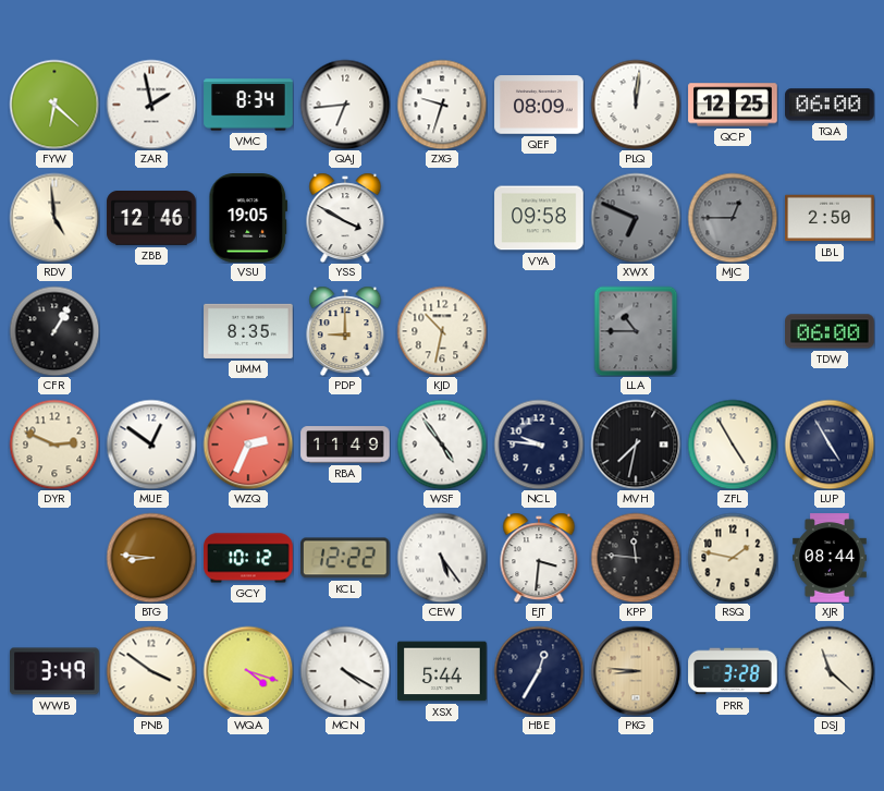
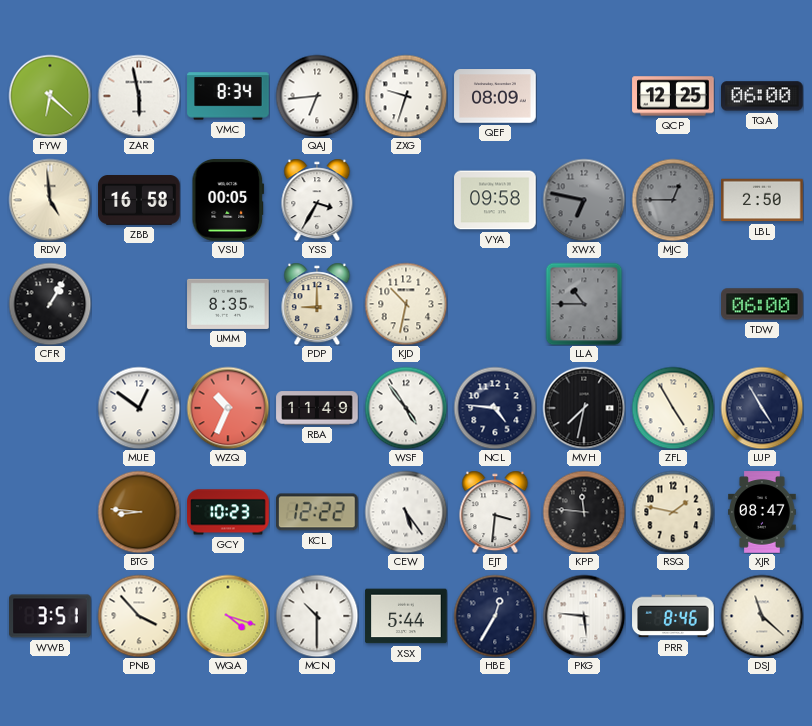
ZAR: 1:58 -> 5:58
PLQ: 12:01 -> none
ZBB: 12:46 -> 16:58
VSU: 19:05 -> 00:05
YSS: 3:50 -> 3:35
XWX: 6:49 -> 6:47
DYR: 2:49 -> none
WZQ: 2:34 -> 10:34
NCL: 9:46 -> 4:46
GCY: 10:12 -> 10:23
XJR: 08:44 -> 08:47
WWB: 3:49 -> 3:51
PNB: 3:51 -> 3:53
MCN: 4:20 -> 10:30
PKG: 8:46 -> 5:46
PKG dial: champagne -> white
PRR: 3:28 -> 8:46
